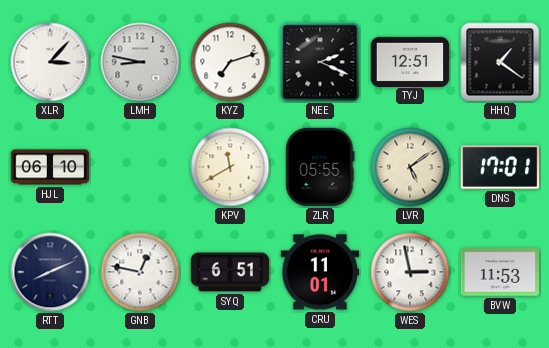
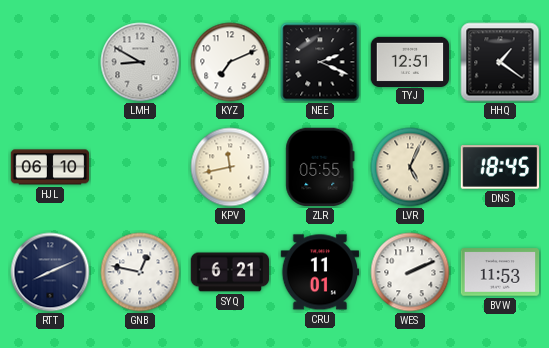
XLR: 3:07 -> none
LMH: 8:47 -> 8:50
KYZ: 7:12 -> 7:11
KPV: 11:40 -> 11:43
LVR: 5:09 -> 5:04
DNS: 17:01 -> 18:45
SYQ: 6:51 -> 6:21
WES: 2:58 -> 2:11
